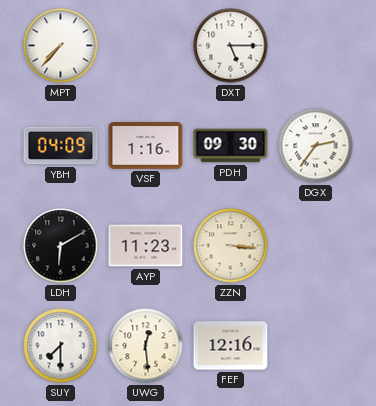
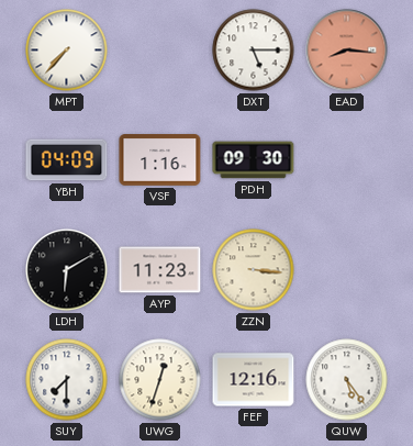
EAD: none -> 8:16
DGX: 2:36 -> none
UWG: 12:29 -> 12:33
QUW: none -> 5:24
